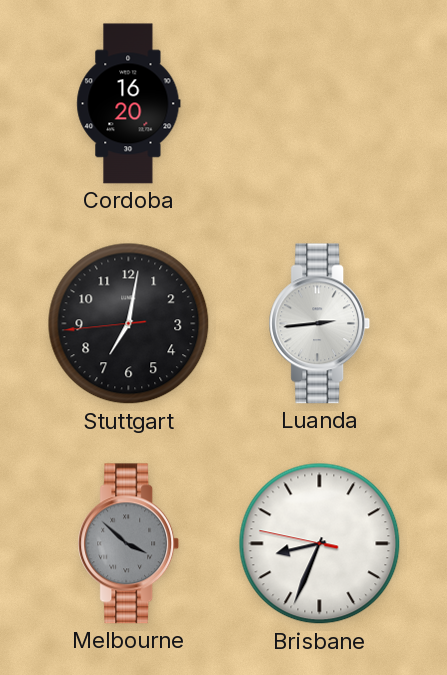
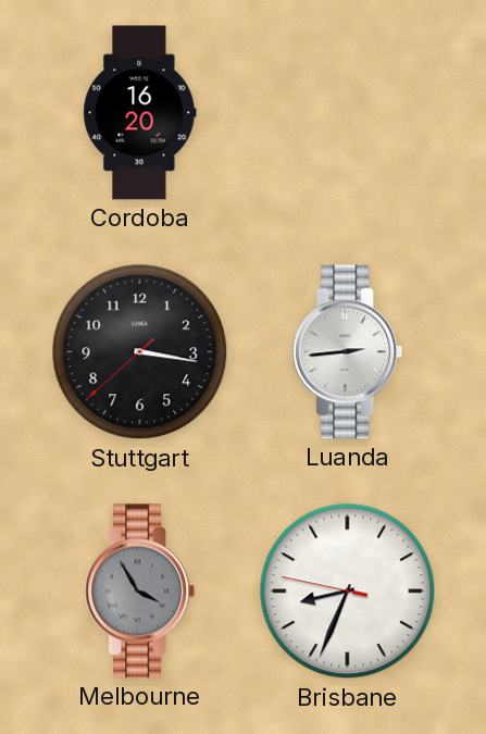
Stuttgart: 7:01 -> 3:16
Melbourne: 3:52 -> 3:55
